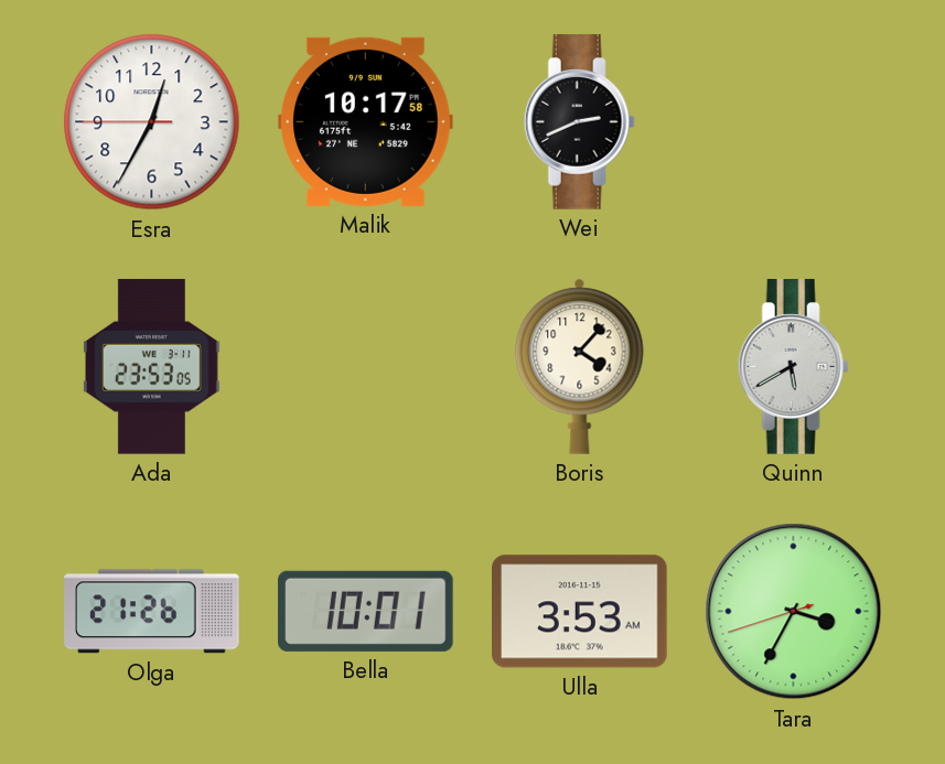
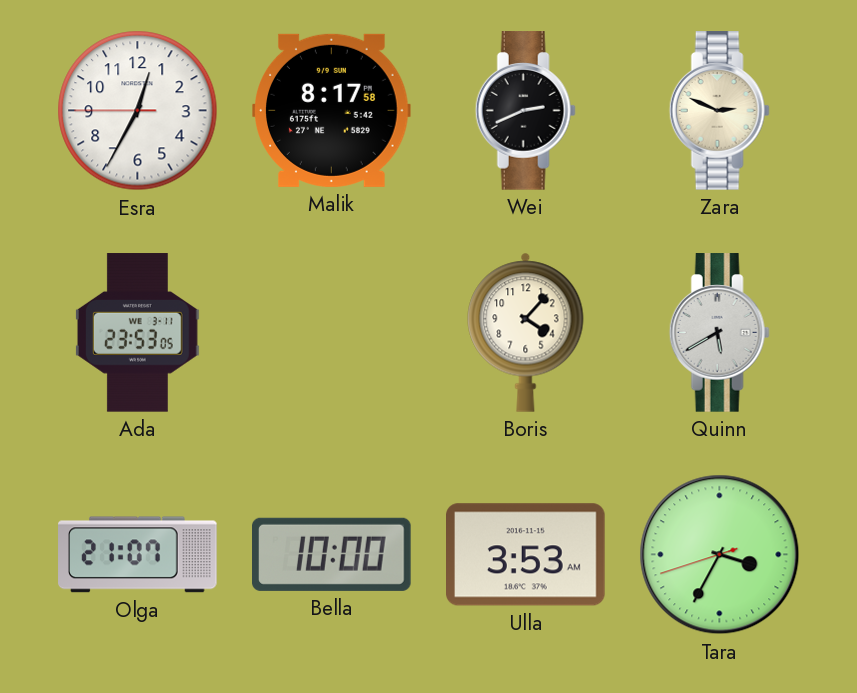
Malik: 10:17 -> 8:17
Zara: none -> 2:49
Olga: 21:26 -> 21:07
Bella: 10:01 -> 10:00
